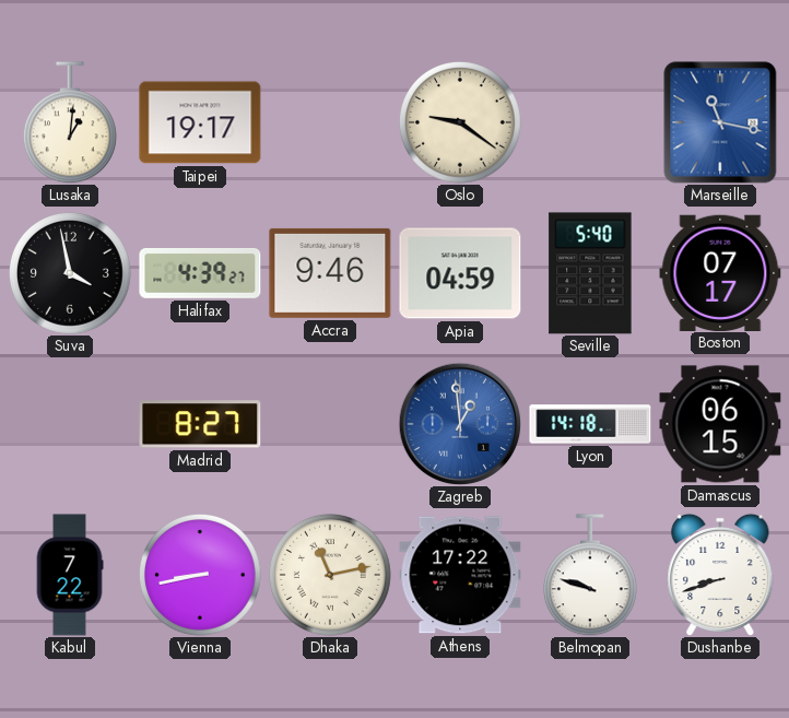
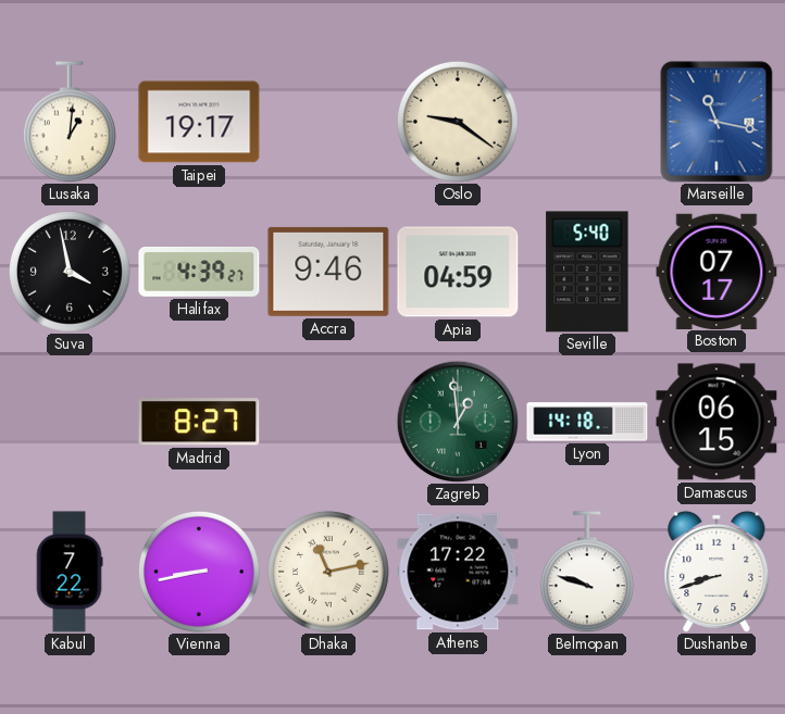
Zagreb dial: blue -> green
